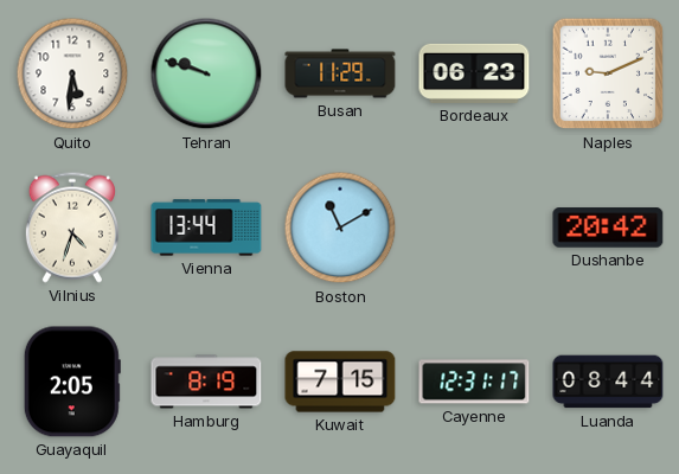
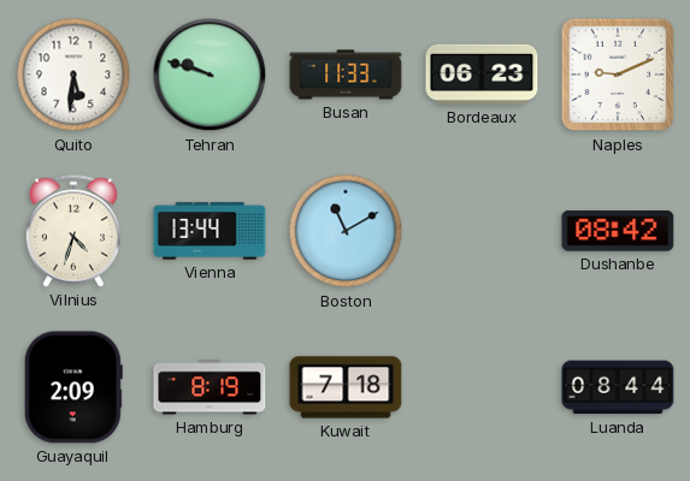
Busan: 11:29 -> 11:33
Dushanbe: 20:42 -> 08:42
Guayaquil: 2:05 -> 2:09
Kuwait: 7:15 -> 7:18
Cayenne: 12:31 -> none
